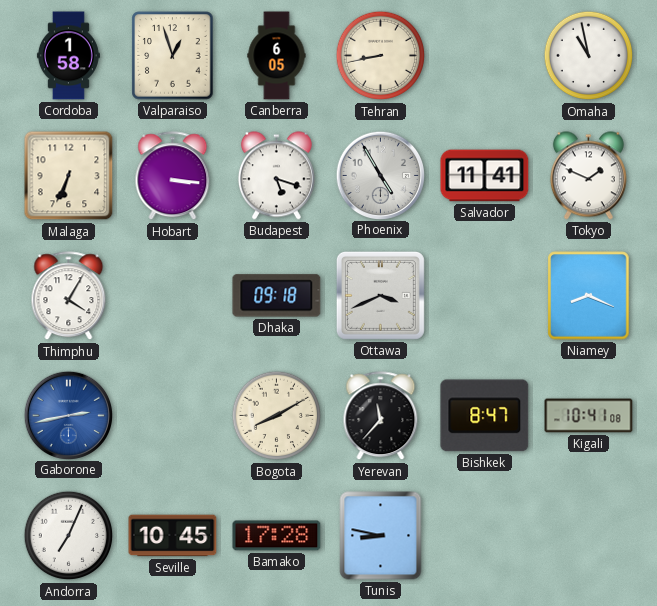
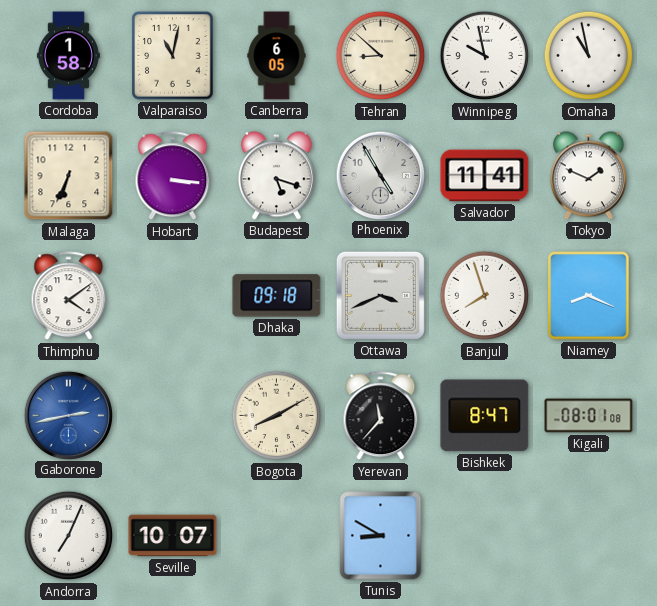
Valparaiso: 12:57 -> 11:02
Tehran: 8:43 -> 8:52
Winnipeg: none -> 9:58
Thimphu: 4:05 -> 4:09
Banjul: none -> 7:57
Kigali: 10:41 -> 08:01
Seville: 10:45 -> 10:07
Bamako: 17:28 -> none
Tunis: 8:47 -> 8:50
